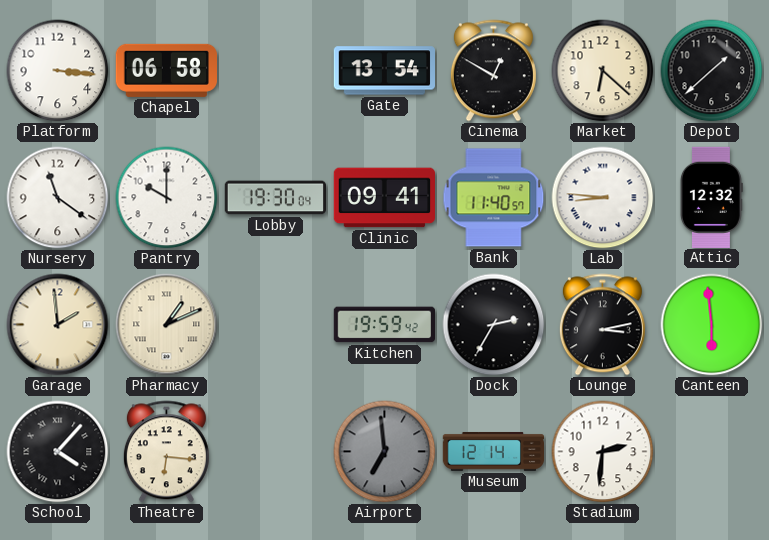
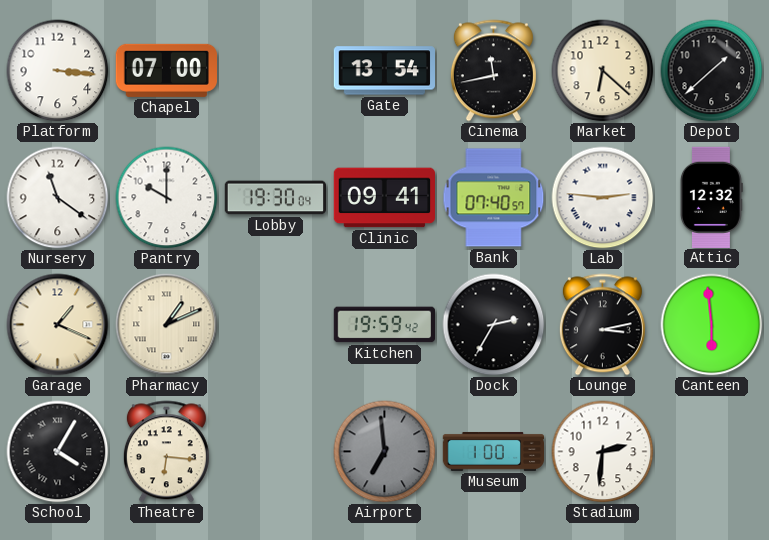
Chapel: 06:58 -> 07:00
Cinema: 12:50 -> 11:43
Bank: 11:40 -> 07:40
Lab: 8:46 -> 2:46
Garage: 1:59 -> 1:19
School: 4:07 -> 4:05
Museum: 12:14 -> 1:00
